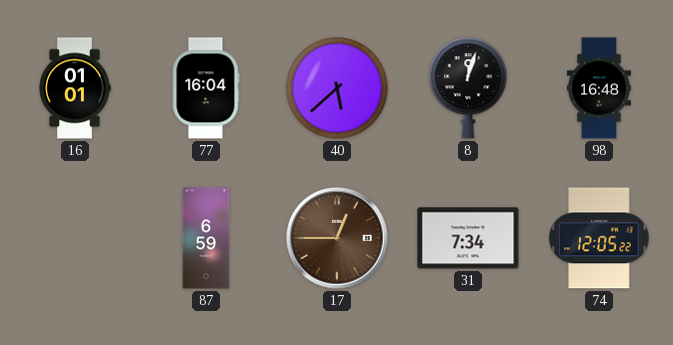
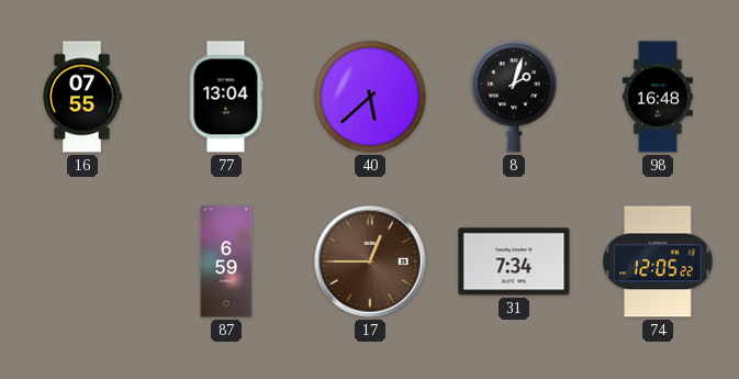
16: 01:01 -> 07:55
77: 16:04 -> 13:04
8: 12:03 -> 2:03
